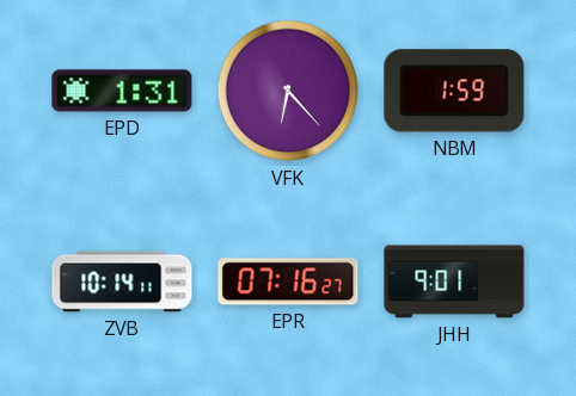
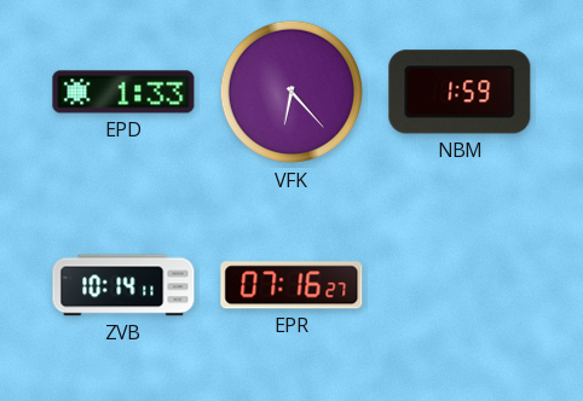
EPD: 1:31 -> 1:33
JHH: 9:01 -> none
